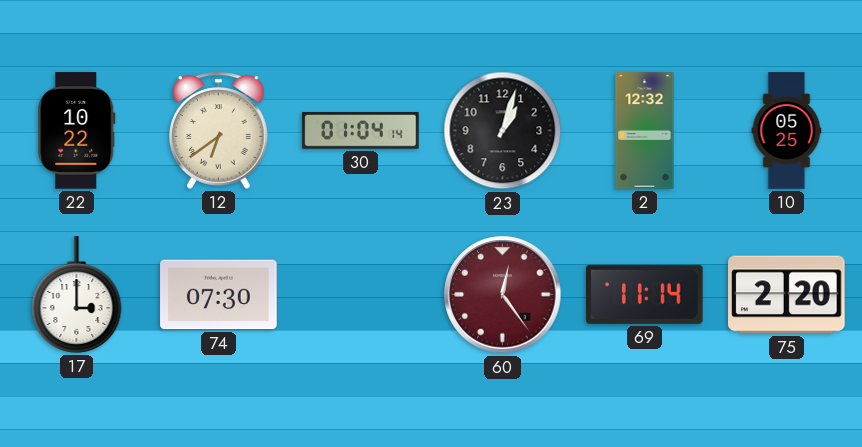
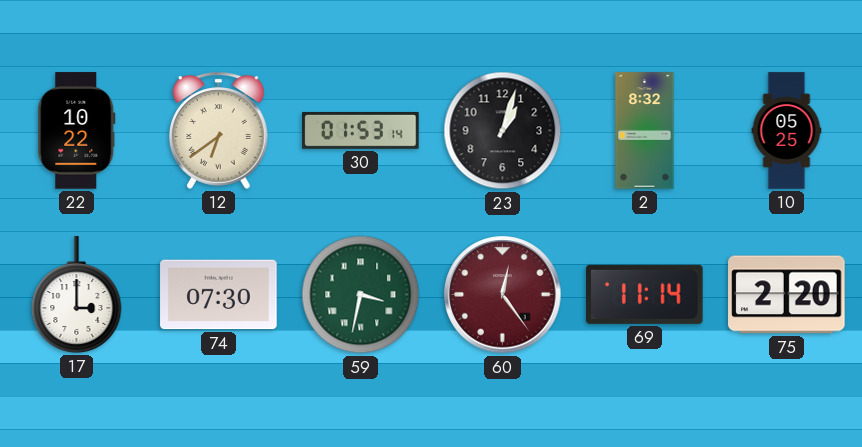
30: 01:04 -> 01:53
2: 12:32 -> 8:32
59: none -> 3:32
